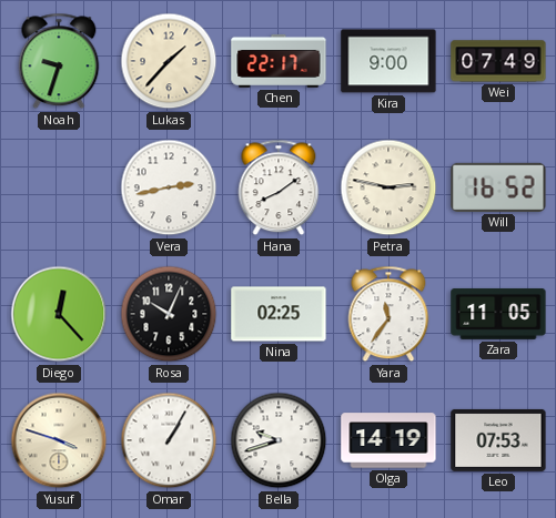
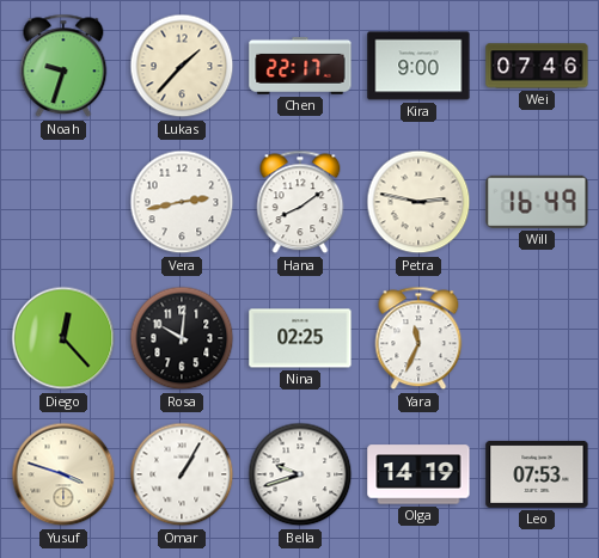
Wei: 07:49 -> 07:46
Will: 16:52 -> 16:49
Rosa: 10:04 -> 10:01
Yara: 11:36 -> 11:34
Zara: 11:05 -> none
